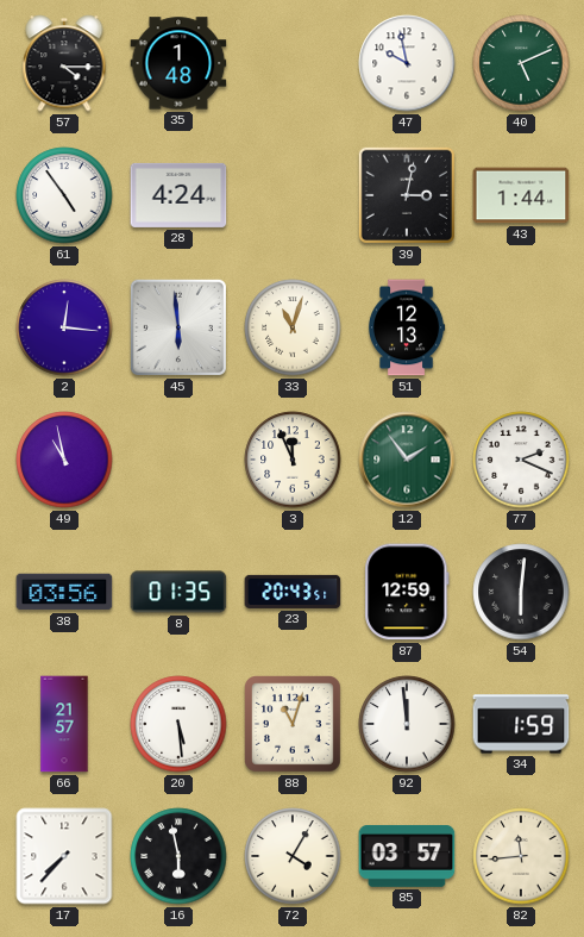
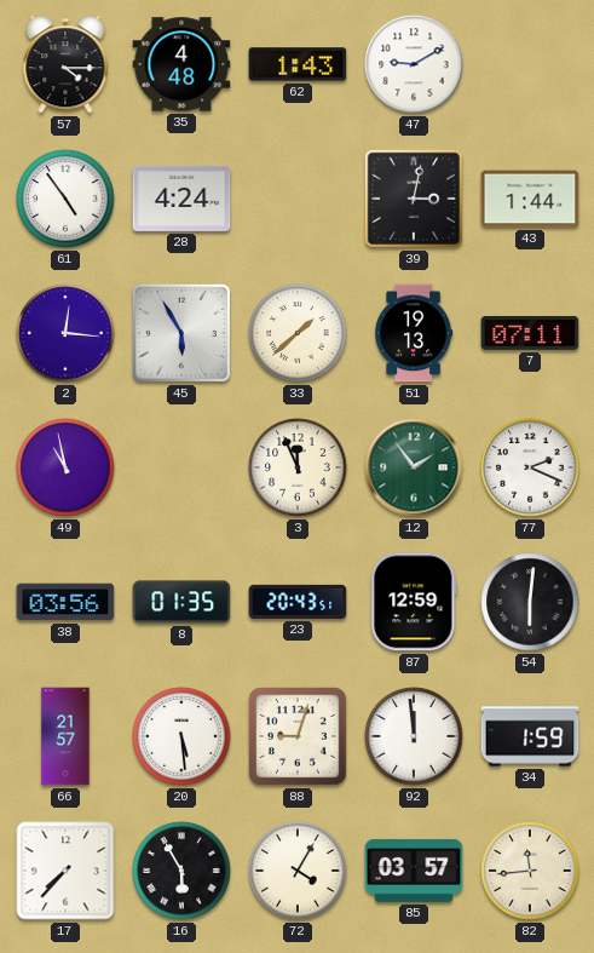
35: 1:48 -> 4:48
62: none -> 1:43
47: 9:58 -> 9:10
40: 5:11 -> none
45: 5:59 -> 5:55
33: 11:03 -> 1:38
51: 12:13 -> 19:13
7: none -> 07:11
88: 11:03 -> 9:03
16: 5:58 -> 5:55
